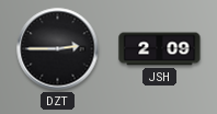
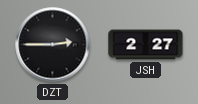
JSH: 2:09 -> 2:27
